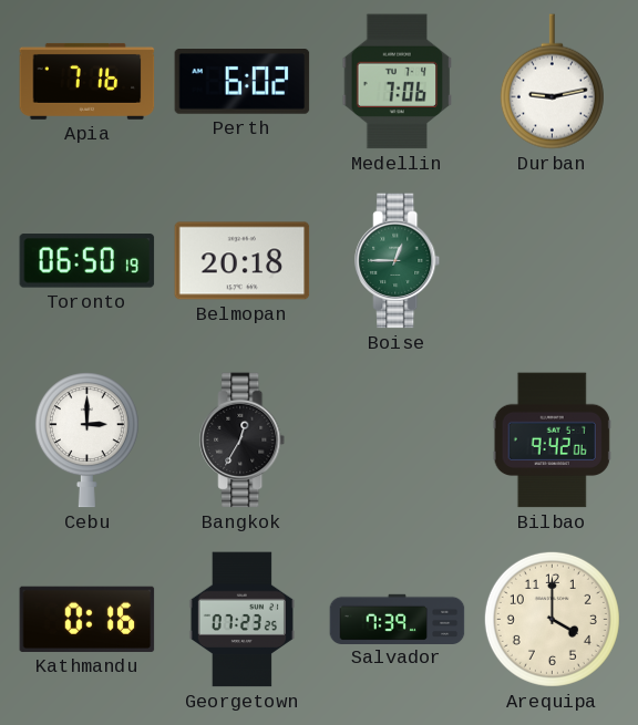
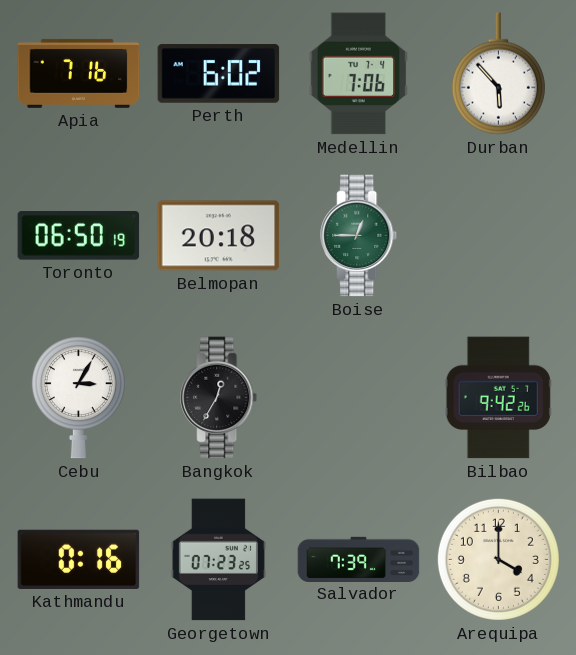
Durban: 9:13 -> 5:53
Cebu: 3:00 -> 3:05
Bilbao: 9:42:06 -> 9:42:26
